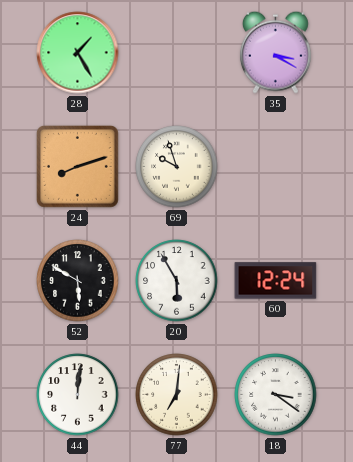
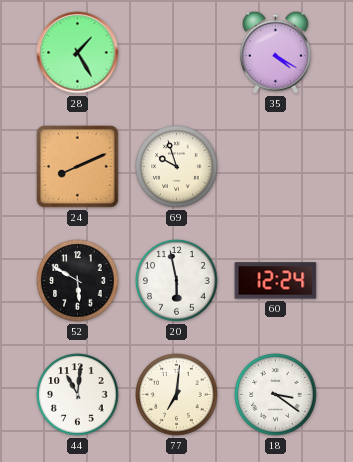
35: 3:20 -> 4:20
24: 8:12 -> 8:11
20: 5:55 -> 5:58
44: 12:01 -> 11:01
